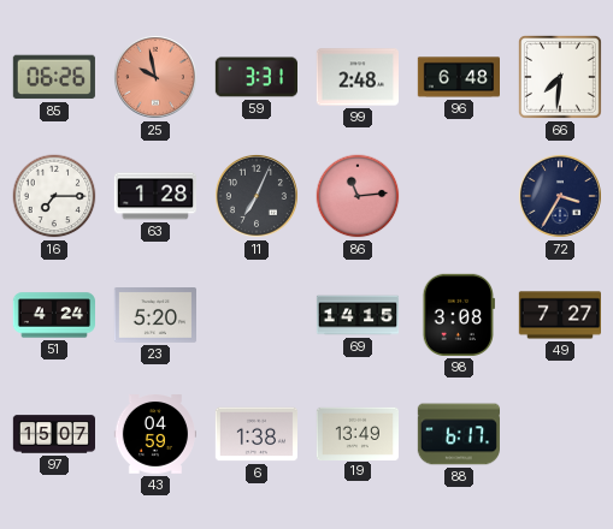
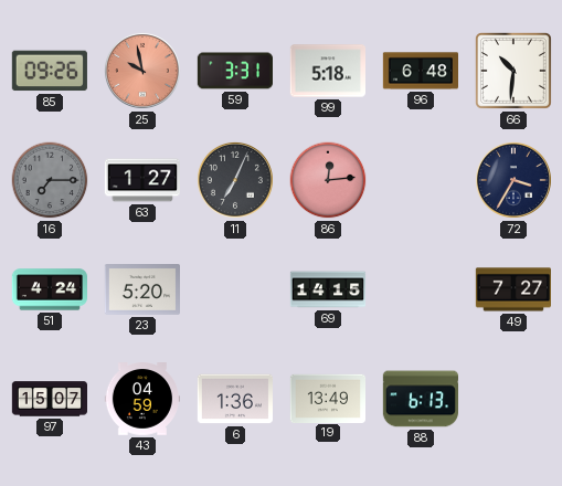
85: 06:26 -> 09:26
99: 2:48 -> 5:18
66: 7:31 -> 10:31
16 dial: white -> grey
63: 1:28 -> 1:27
86: 11:14 -> 12:14
98: 3:08 -> none
6: 1:38 -> 1:36
88: 6:17 -> 6:13
